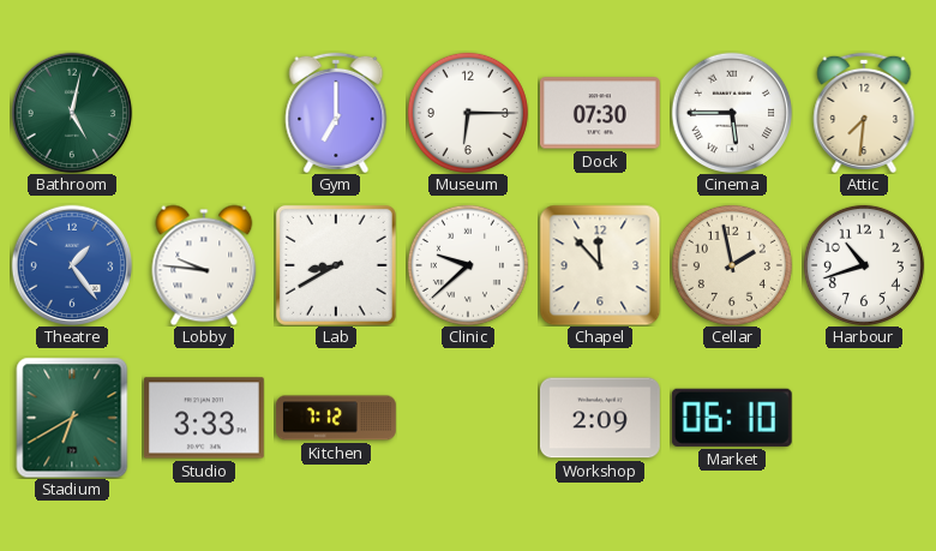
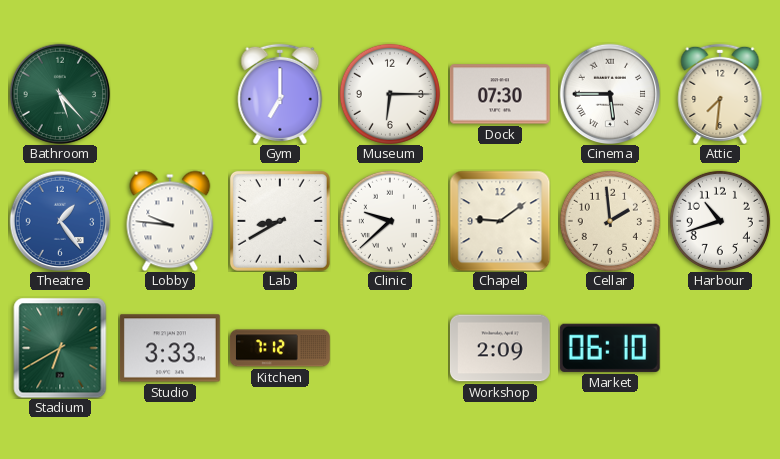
Bathroom: 5:02 -> 5:23
Chapel: 11:53 -> 9:09
Cellar: 1:58 -> 1:59
